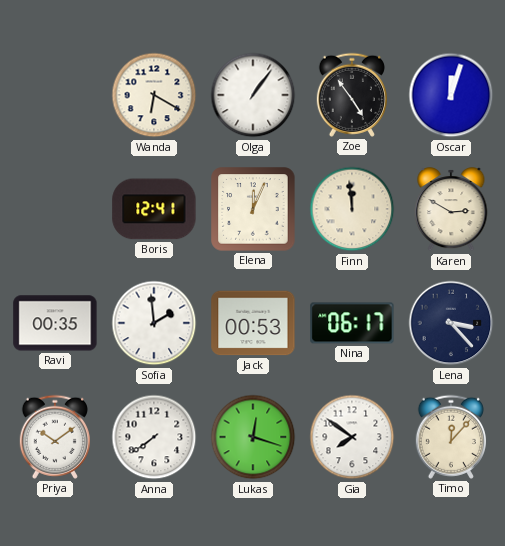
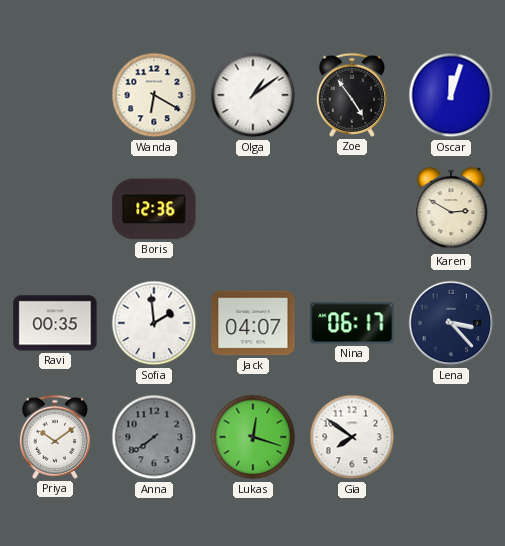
Olga: 1:06 -> 1:09
Boris: 12:41 -> 12:36
Elena: 12:04 -> none
Finn: 11:59 -> none
Jack: 00:53 -> 04:07
Anna dial: white -> grey
Timo: 12:07 -> none
